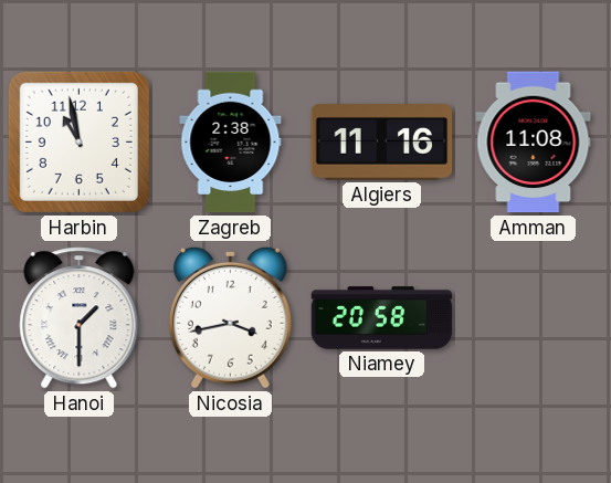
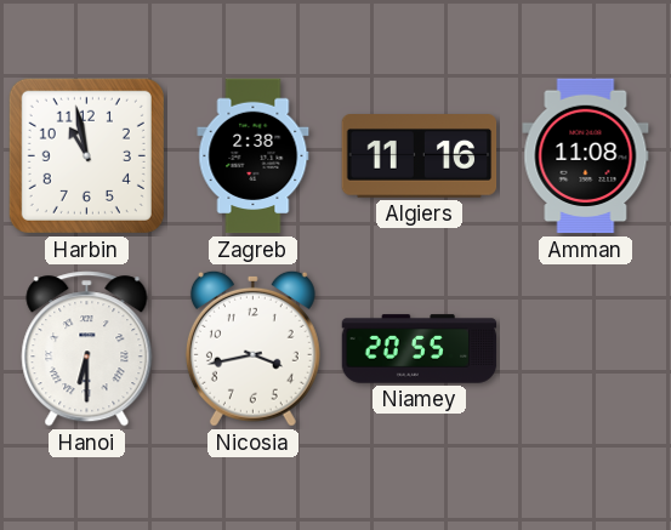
Hanoi: 1:30 -> 6:30
Niamey: 20:58 -> 20:55
